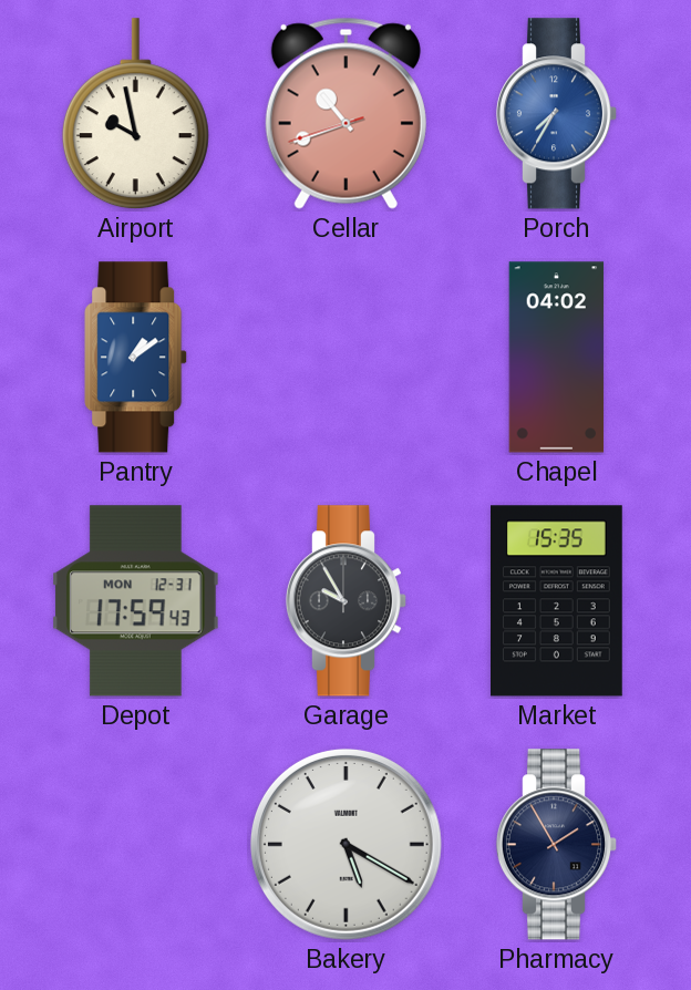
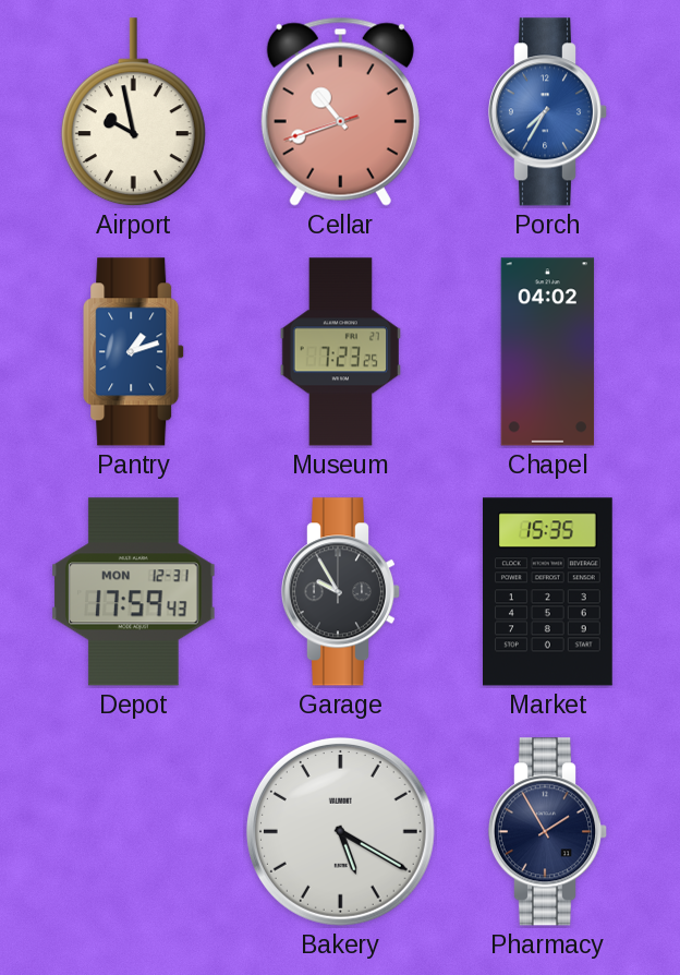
Pantry: 1:09 -> 1:12
Museum: none -> 7:23
